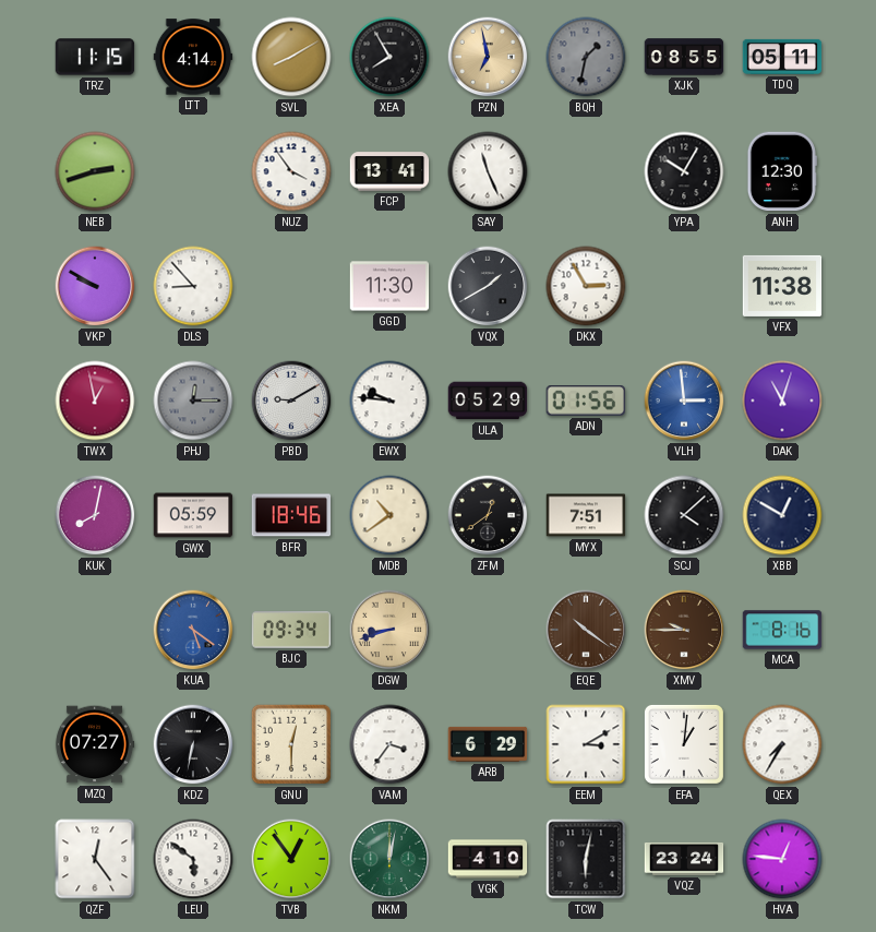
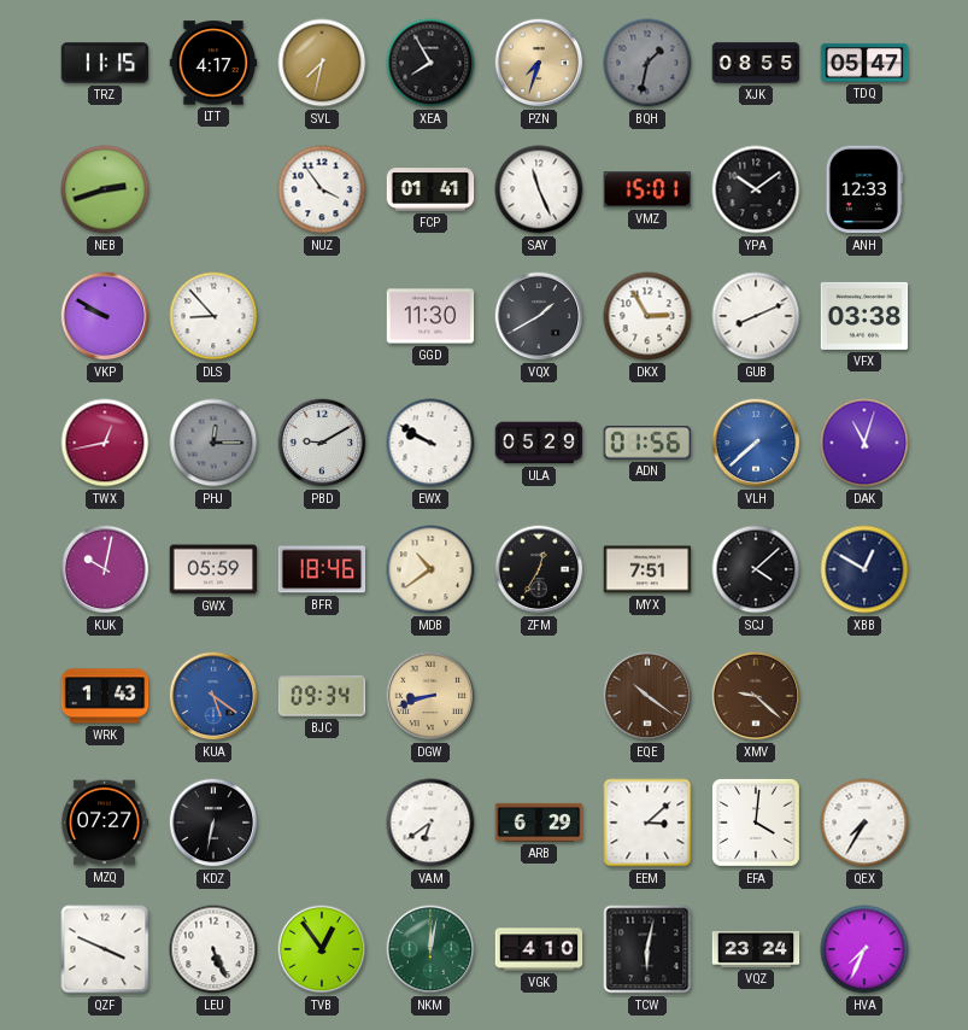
LTT: 4:14 -> 4:17
SVL: 8:10 -> 7:32
PZN: 6:58 -> 7:33
TDQ: 05:11 -> 05:47
FCP: 13:41 -> 01:41
VMZ: none -> 15:01
YPA: 10:05 -> 10:09
ANH: 12:30 -> 12:33
GUB: none -> 8:11
VFX: 11:38 -> 03:38
TWX: 12:58 -> 12:43
EWX: 9:46 -> 9:50
VLH: 2:59 -> 7:38
KUK: 8:02 -> 10:02
ZFM: 12:39 -> 12:35
WRK: none -> 1:43
XMV: 9:45 -> 9:22
MCA: 8:16 -> none
GNU: 12:30 -> none
VAM: 3:36 -> 6:39
EEM: 3:10 -> 3:08
EFA: 1:01 -> 4:01
QZF: 12:24 -> 3:49
LEU: 5:51 -> 5:26
HVA: 12:46 -> 7:34
